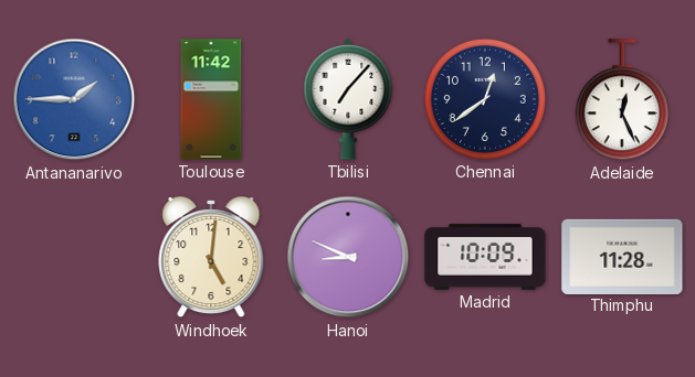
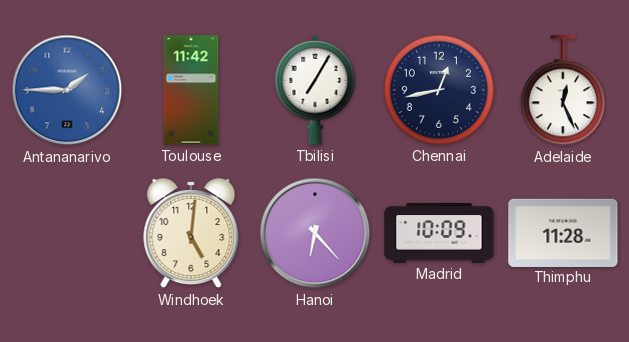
Tbilisi: 7:07 -> 7:05
Chennai: 12:39 -> 12:43
Hanoi: 8:49 -> 6:23
